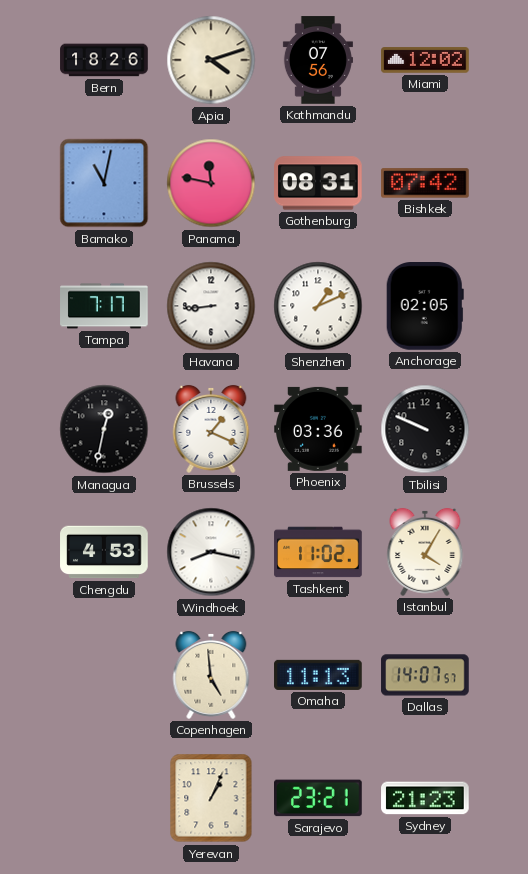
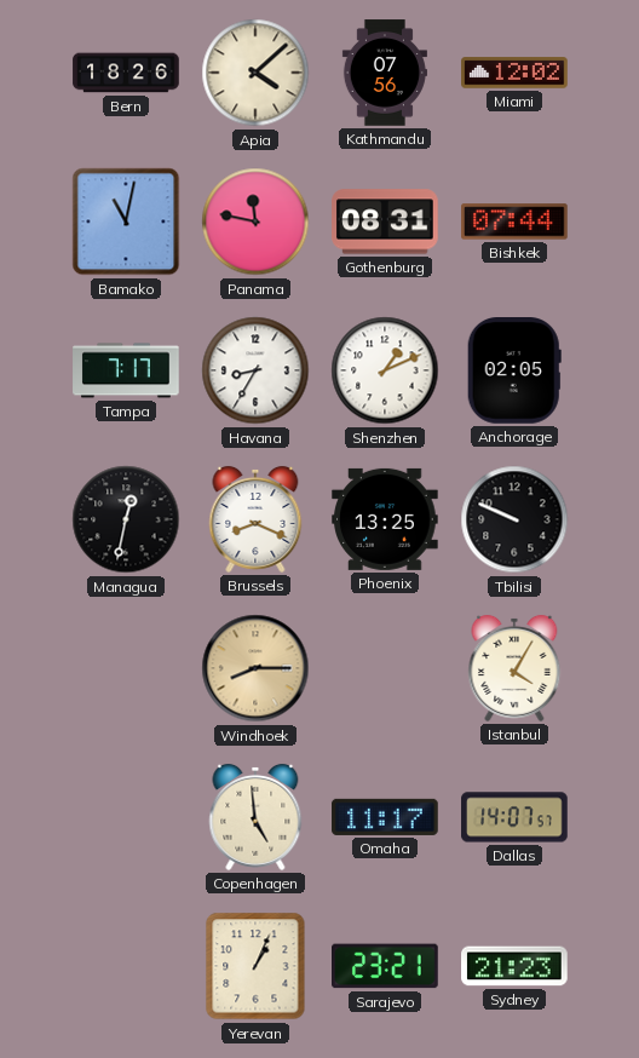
Apia: 4:12 -> 4:08
Bishkek: 07:42 -> 07:44
Havana: 8:44 -> 8:35
Brussels: 1:19 -> 8:19
Phoenix: 03:36 -> 13:25
Chengdu: 4:53 -> none
Windhoek: 8:17 -> 8:15
Windhoek dial: white -> champagne
Tashkent: 11:02 -> none
Omaha: 11:13 -> 11:17
